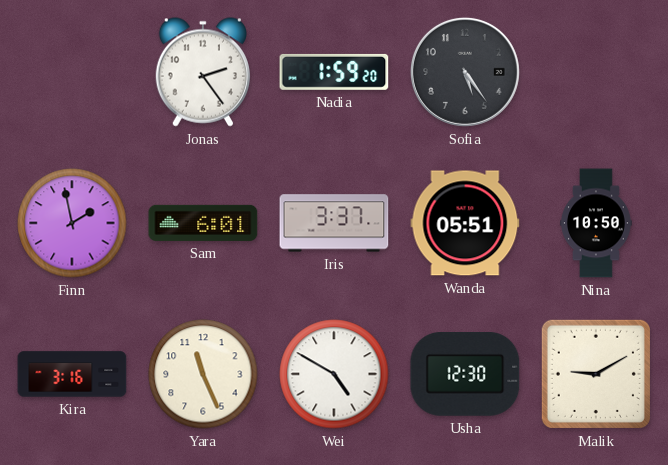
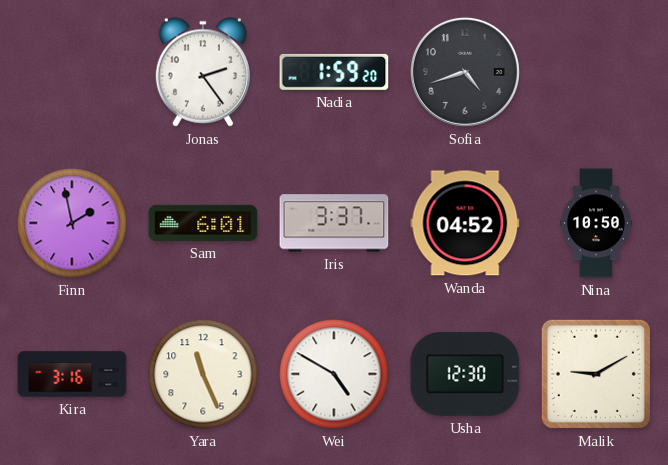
Sofia: 5:24 -> 4:42
Wanda: 05:51 -> 04:52
